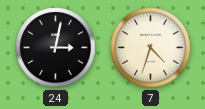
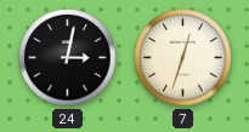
7: 4:33 -> 12:33
